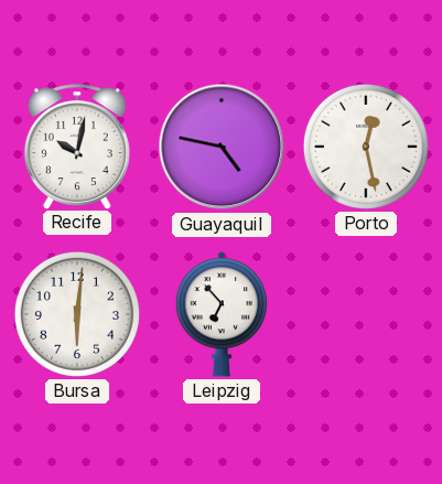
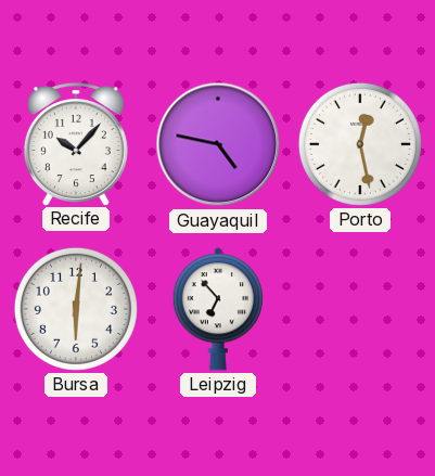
Recife: 10:02 -> 10:07
